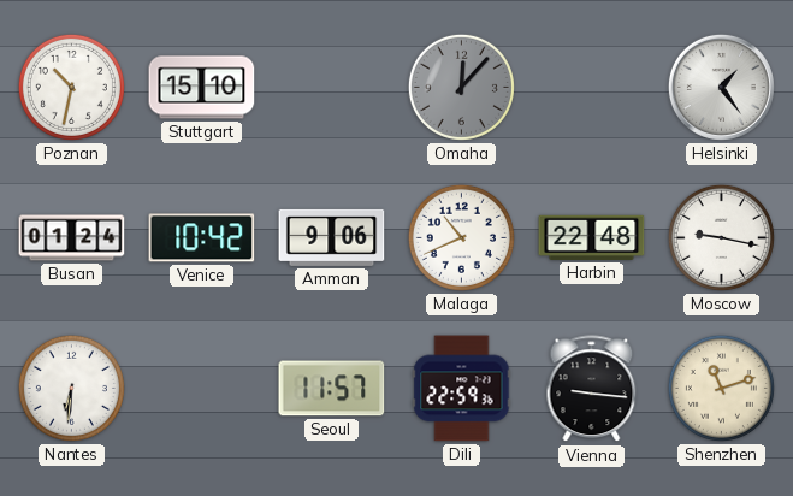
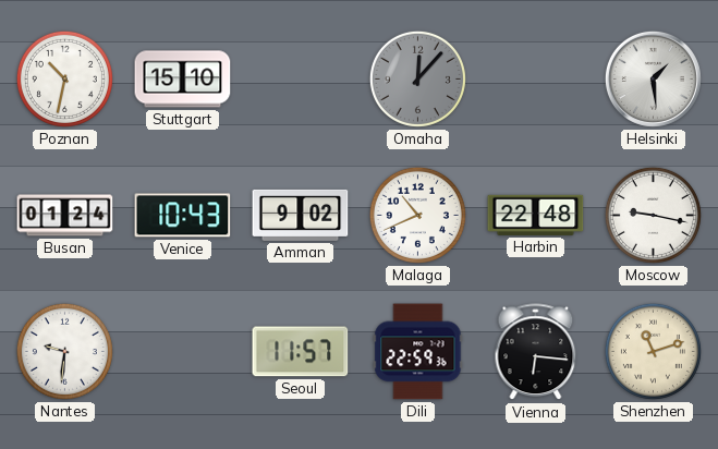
Helsinki: 1:24 -> 1:29
Venice: 10:42 -> 10:43
Amman: 9:06 -> 9:02
Nantes: 6:31 -> 9:31
Vienna: 9:16 -> 6:16
